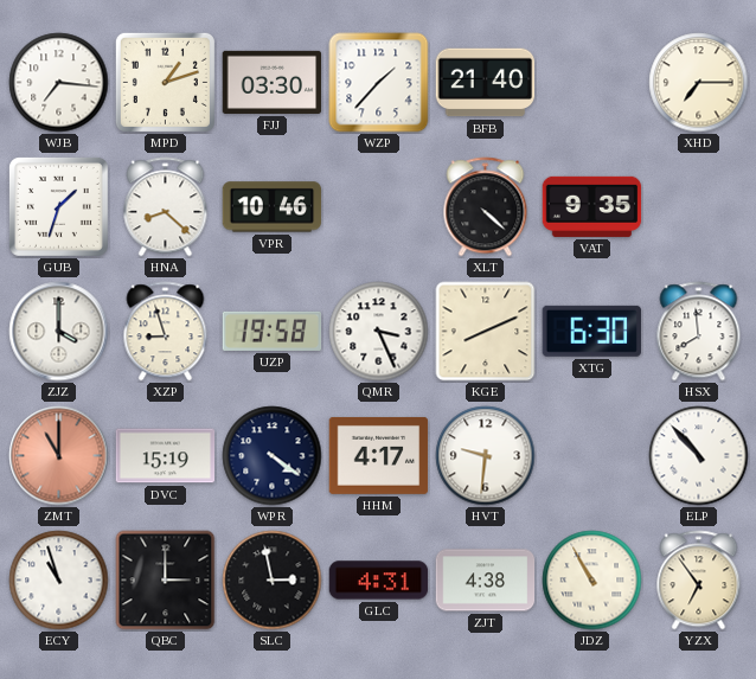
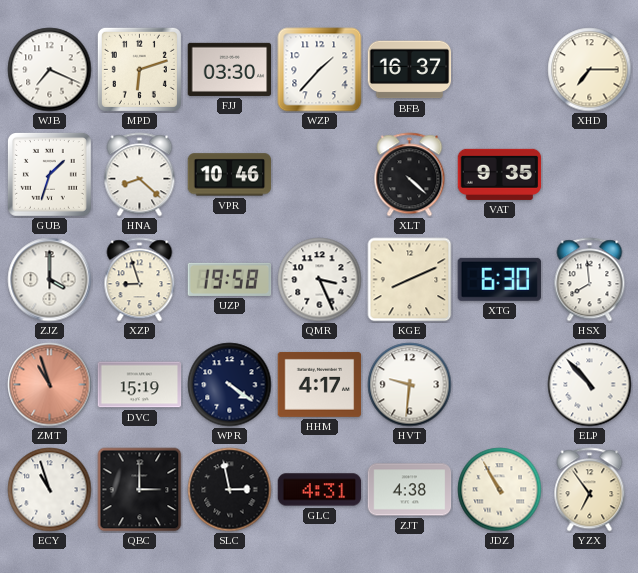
WJB: 7:16 -> 7:19
MPD: 1:12 -> 6:12
BFB: 21:40 -> 16:37
ZMT: 11:00 -> 10:57
